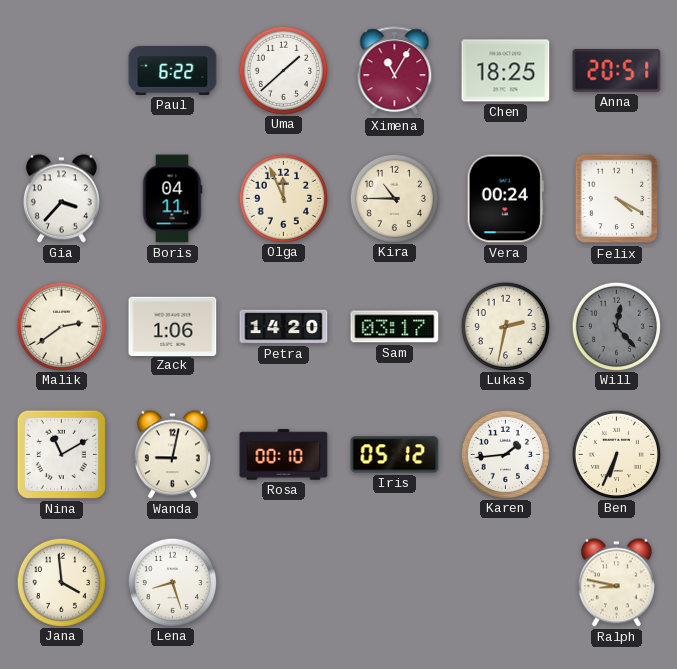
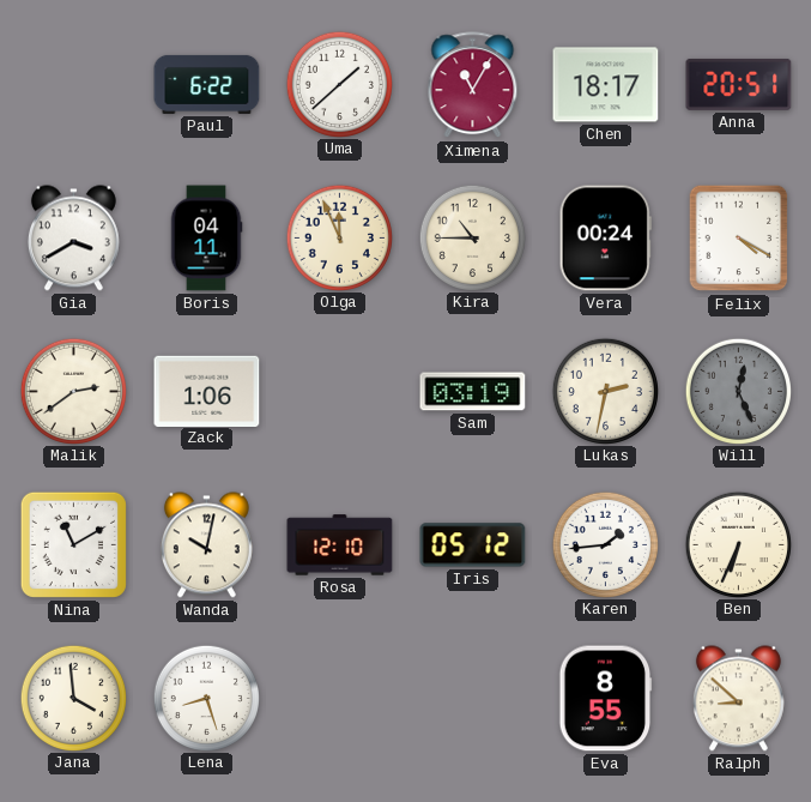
Chen: 18:25 -> 18:17
Gia: 3:37 -> 3:40
Petra: 14:20 -> none
Sam: 03:17 -> 03:19
Will: 12:23 -> 12:26
Wanda: 9:02 -> 10:02
Rosa: 00:10 -> 12:10
Eva: none -> 8:55
Ralph: 8:47 -> 8:52
